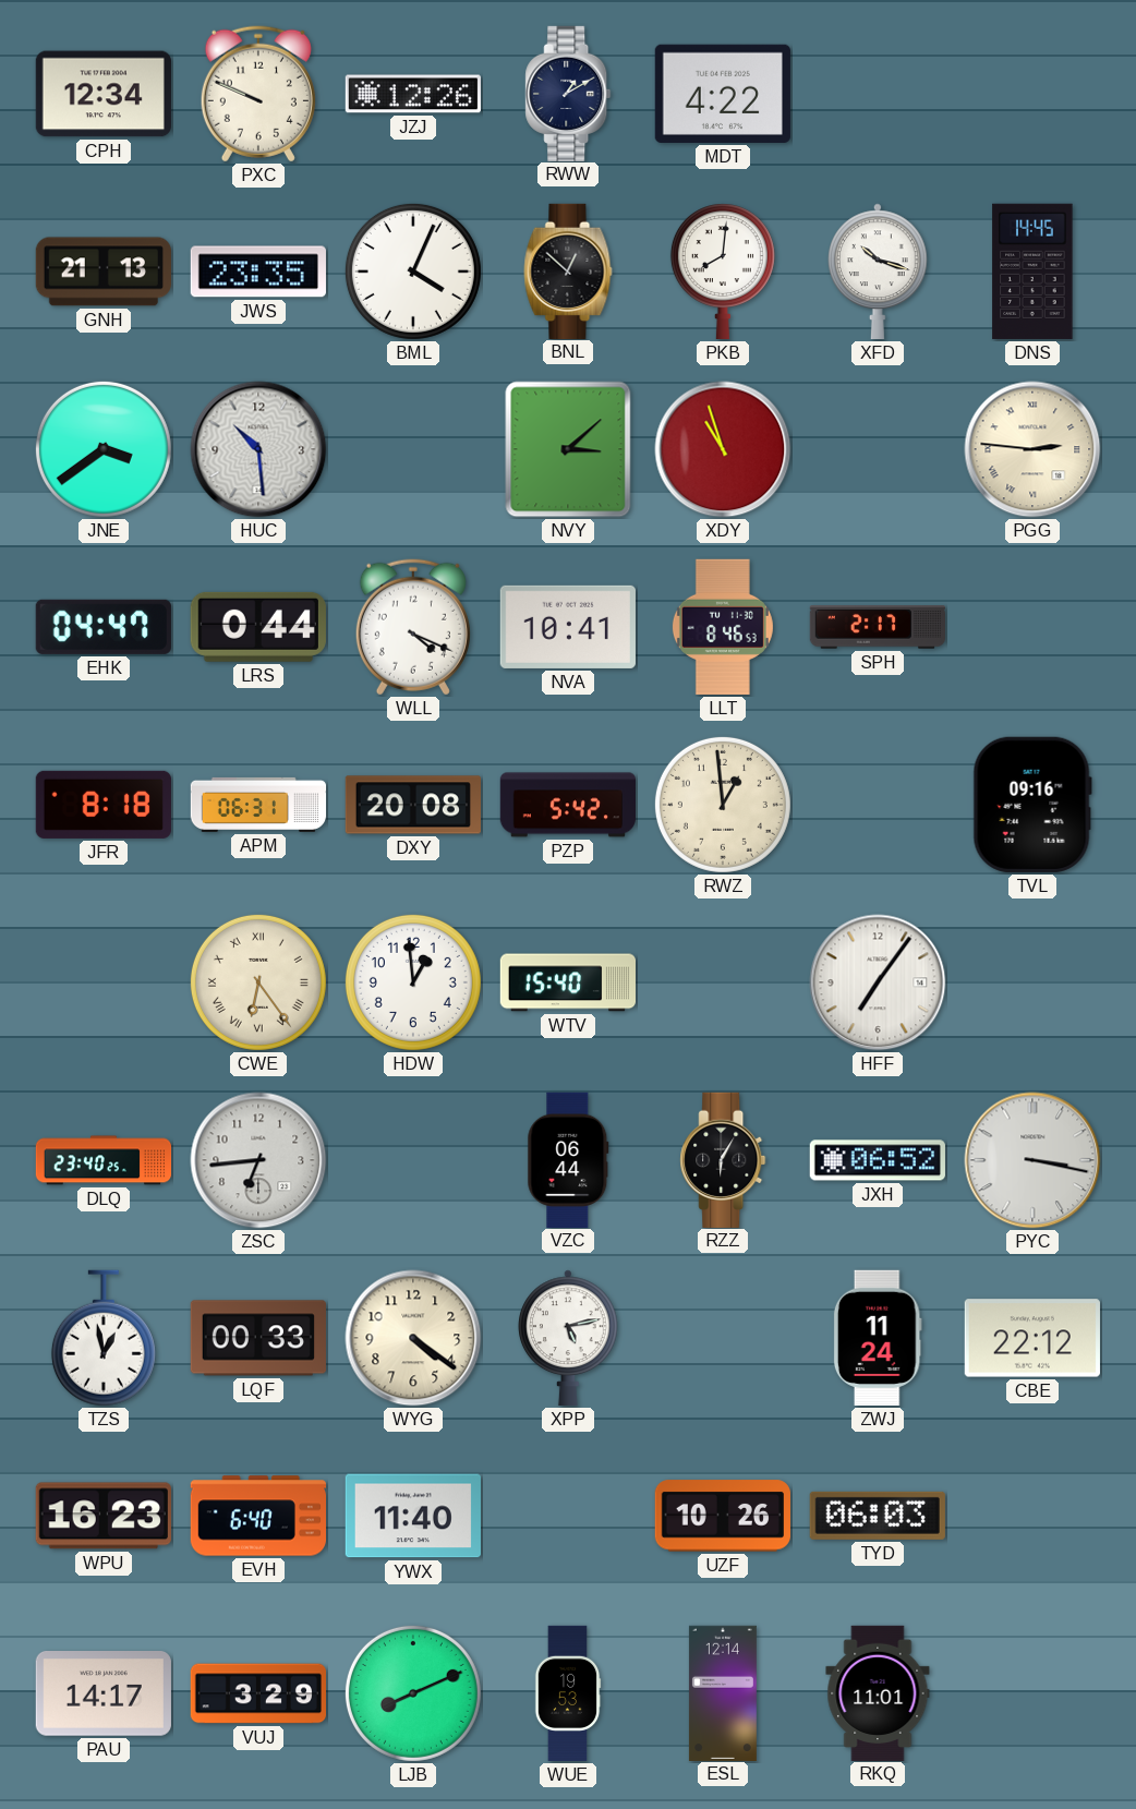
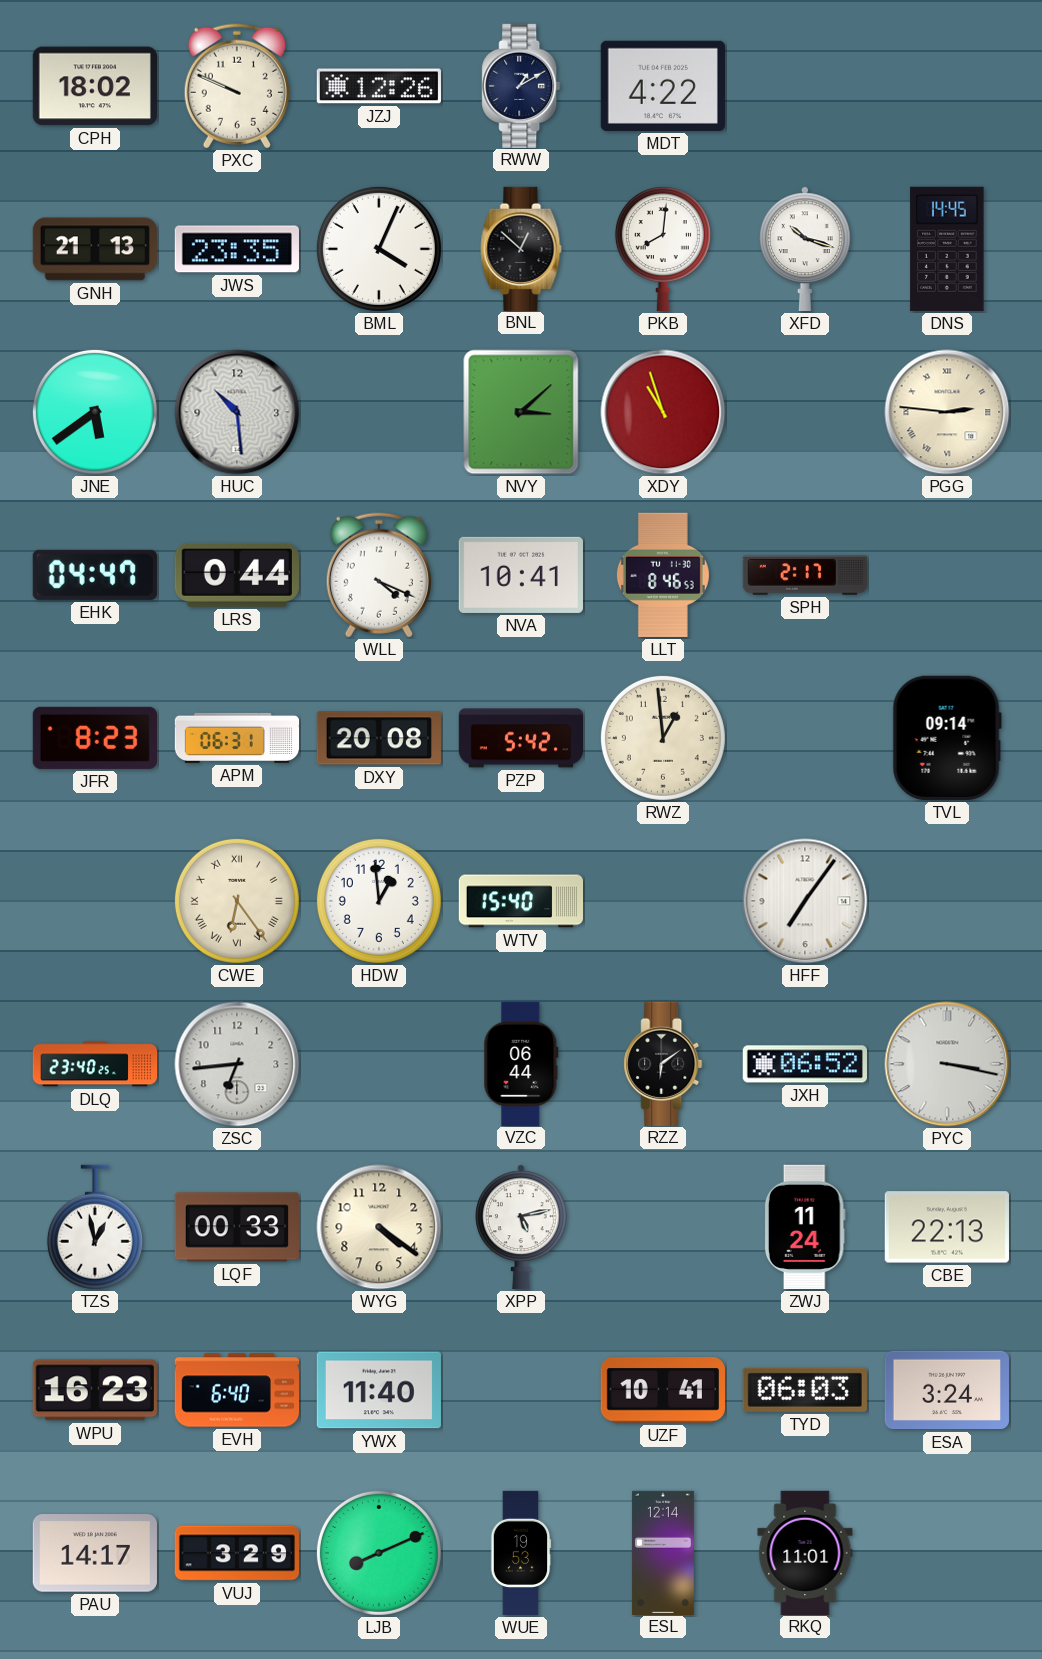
CPH: 12:34 -> 18:02
JNE: 3:39 -> 5:39
JFR: 8:18 -> 8:23
TVL: 09:16 -> 09:14
RZZ: 6:05 -> 6:09
CBE: 22:12 -> 22:13
UZF: 10:26 -> 10:41
ESA: none -> 3:24
